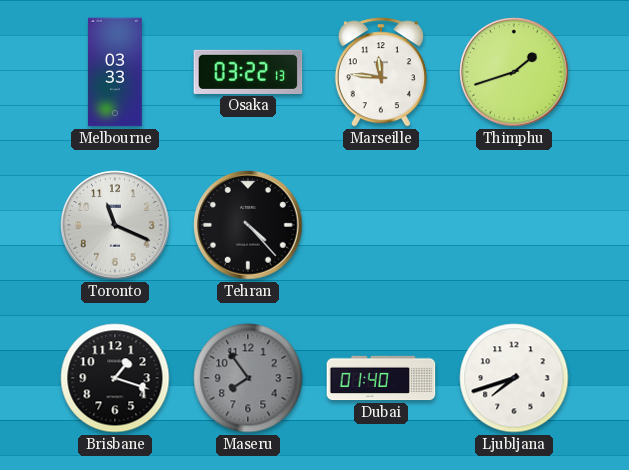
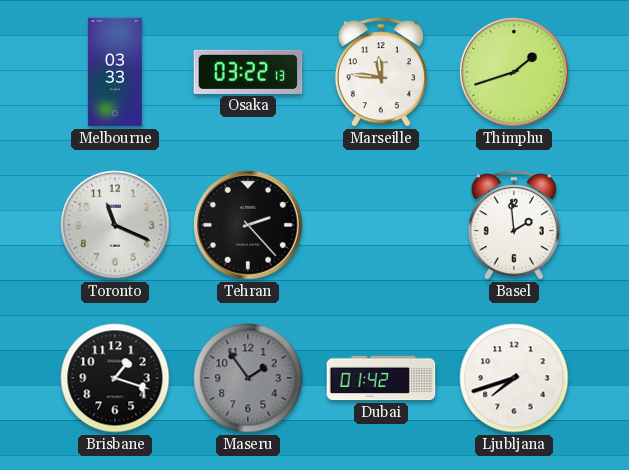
Tehran: 4:23 -> 2:23
Basel: none -> 1:59
Maseru: 7:54 -> 1:54
Dubai: 01:40 -> 01:42
